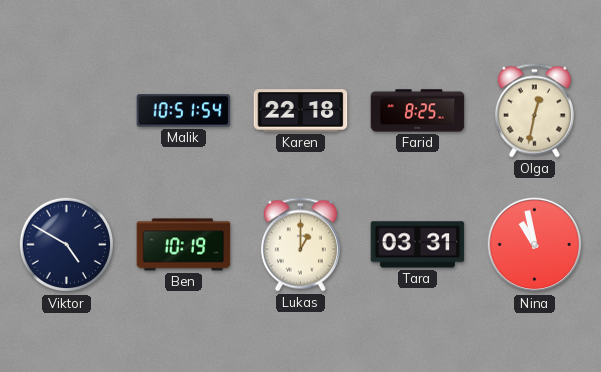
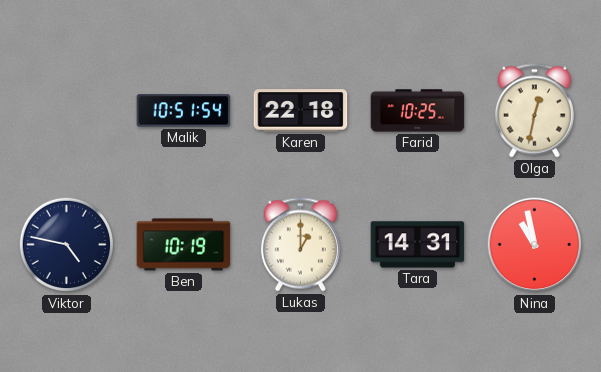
Farid: 8:25 -> 10:25
Viktor: 4:50 -> 4:47
Tara: 03:31 -> 14:31
